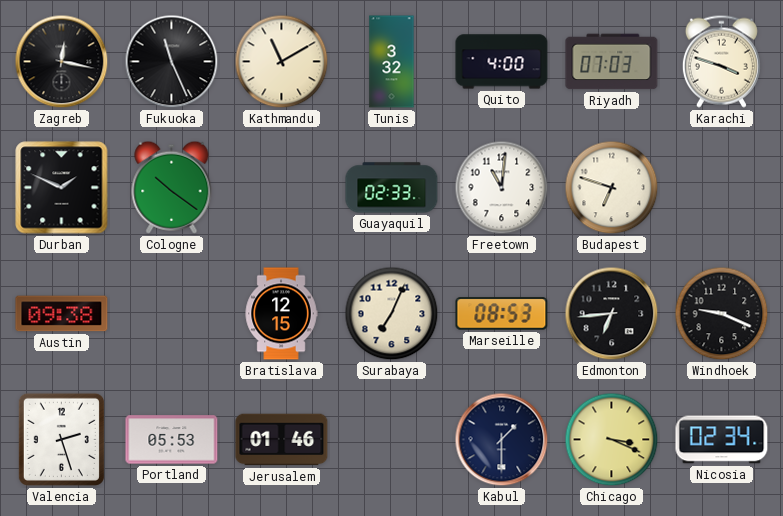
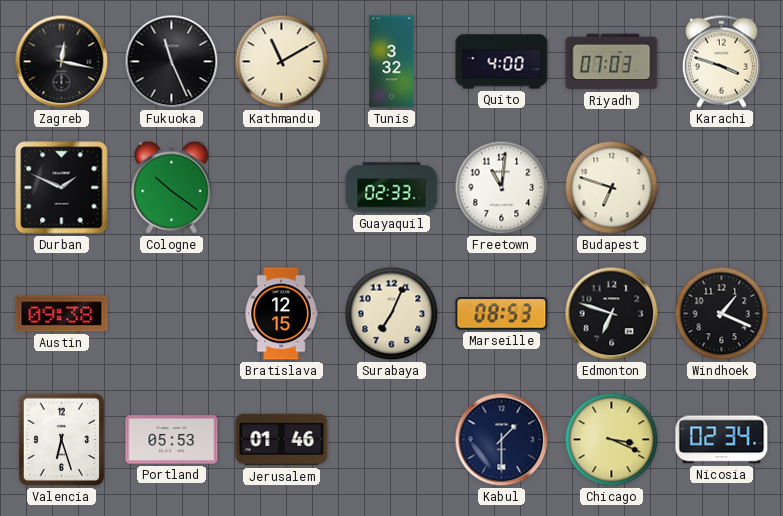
Edmonton: 6:44 -> 6:48
Windhoek: 9:19 -> 1:19
Valencia: 2:27 -> 6:27
